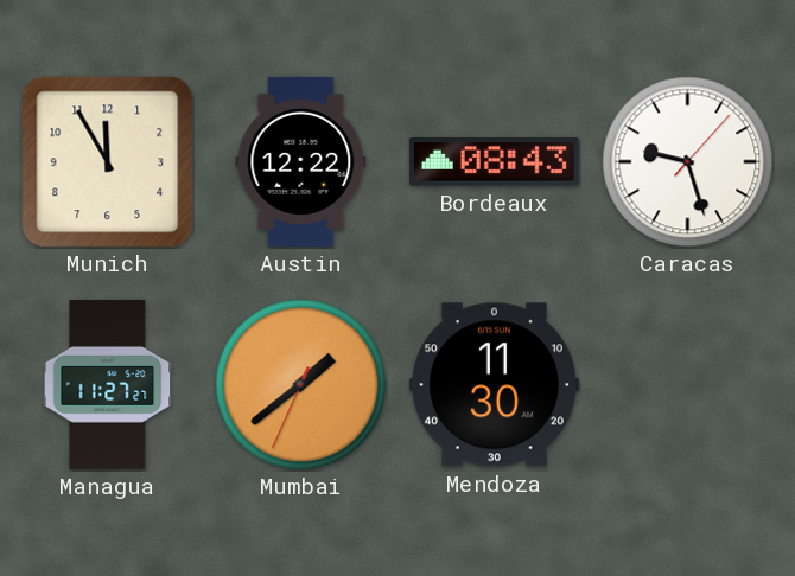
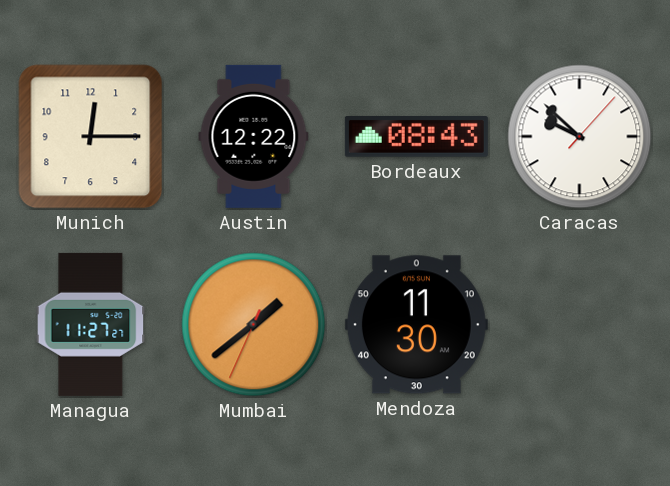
Munich: 11:55 -> 12:15
Caracas: 9:27 -> 9:52
